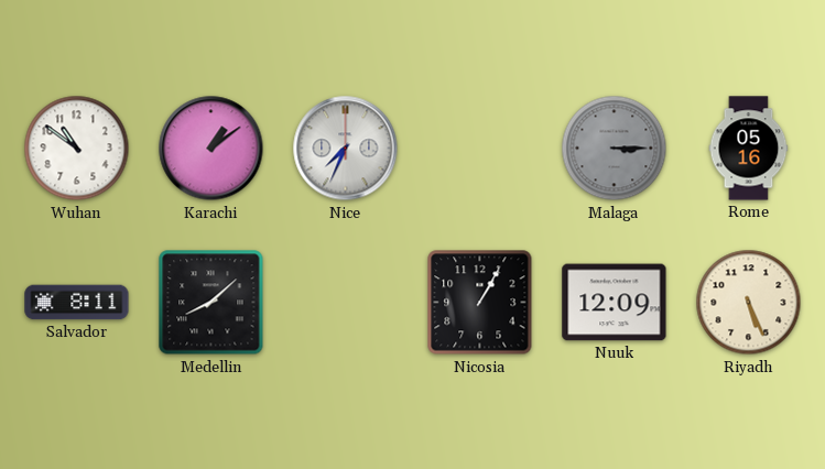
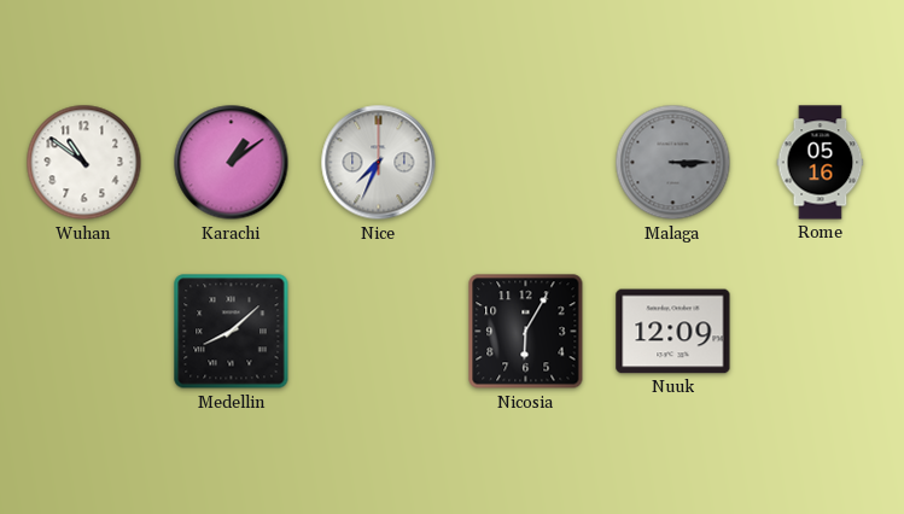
Salvador: 8:11 -> none
Nicosia: 1:05 -> 6:05
Riyadh: 5:26 -> none
